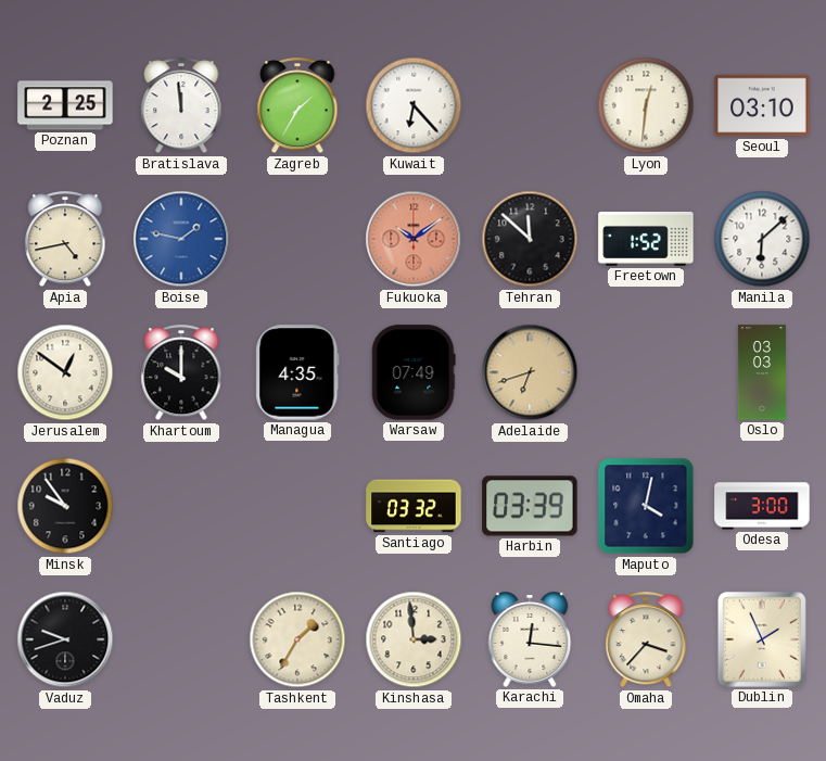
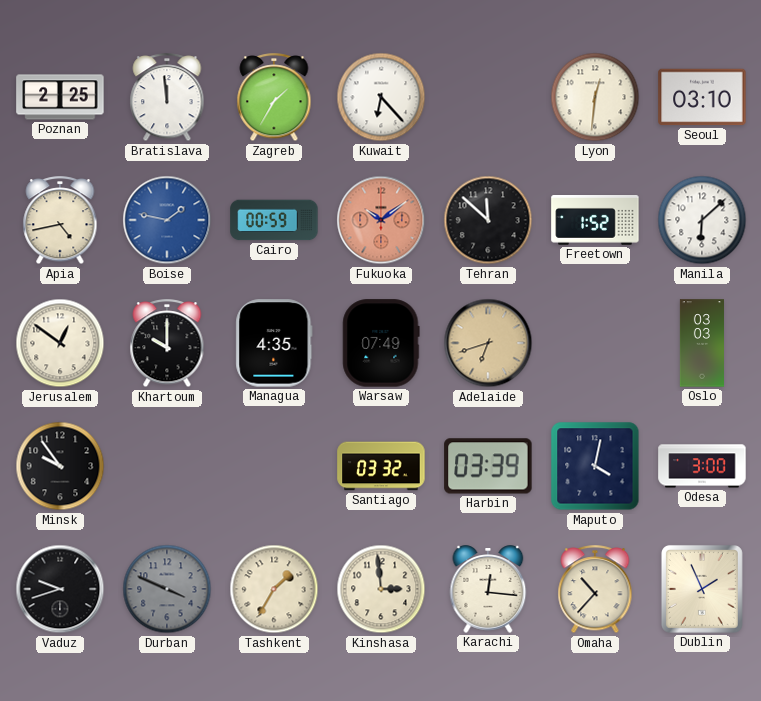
Cairo: none -> 00:59
Durban: none -> 3:49
Omaha: 3:37 -> 10:37
